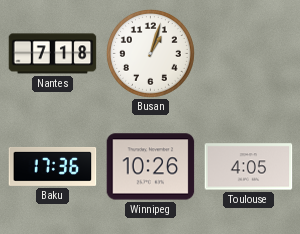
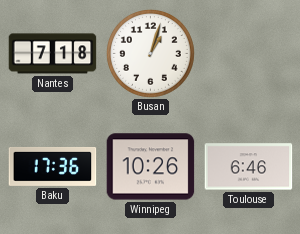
Toulouse: 4:05 -> 6:46
